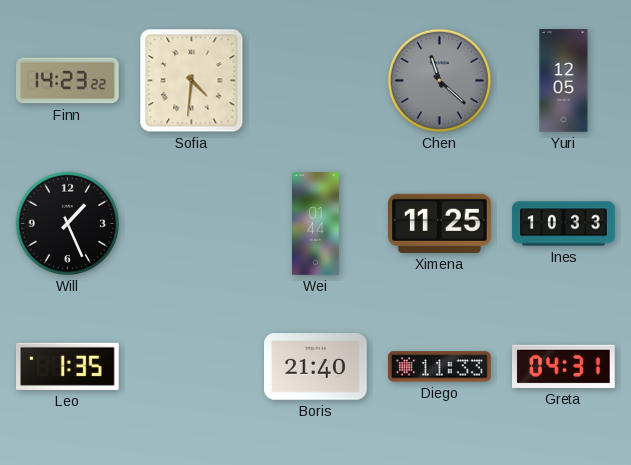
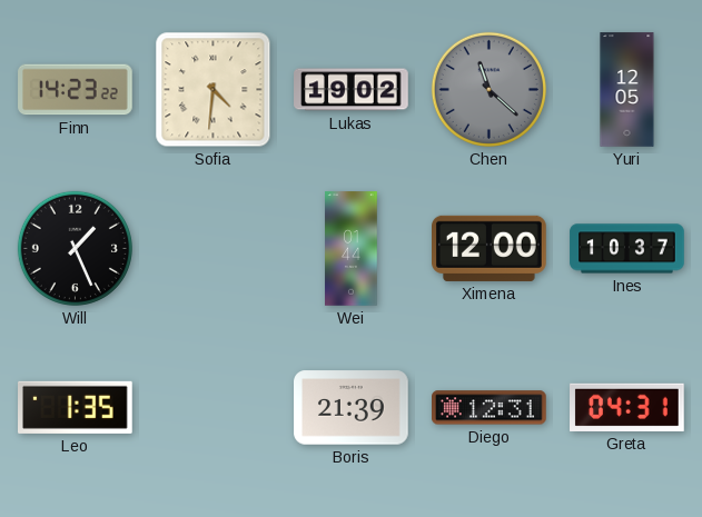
Lukas: none -> 19:02
Ximena: 11:25 -> 12:00
Ines: 10:33 -> 10:37
Boris: 21:40 -> 21:39
Diego: 11:33 -> 12:31
